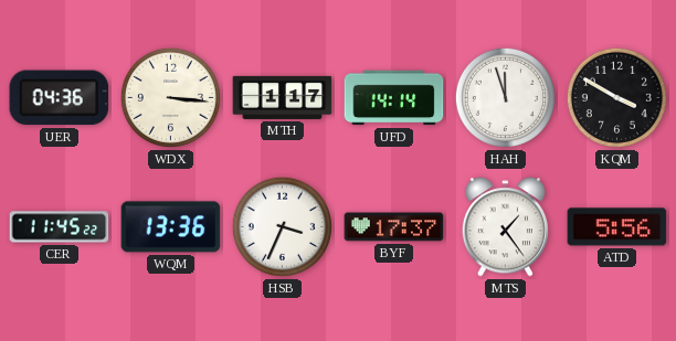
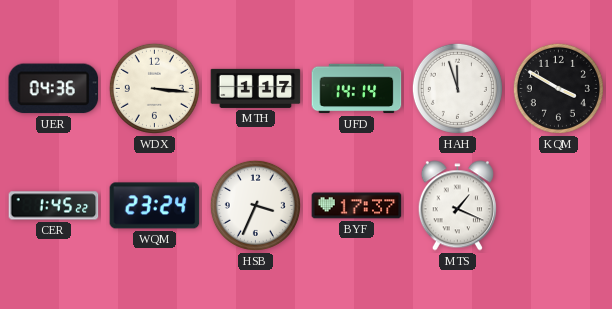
CER: 11:45 -> 1:45
WQM: 13:36 -> 23:24
MTS: 1:24 -> 1:19
ATD: 5:56 -> none
